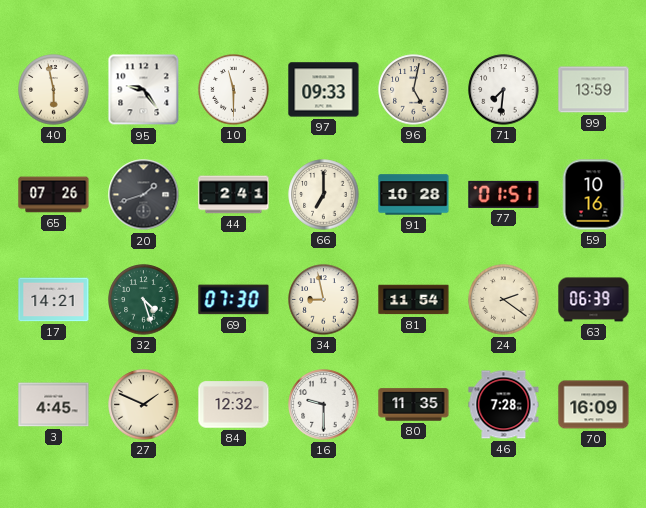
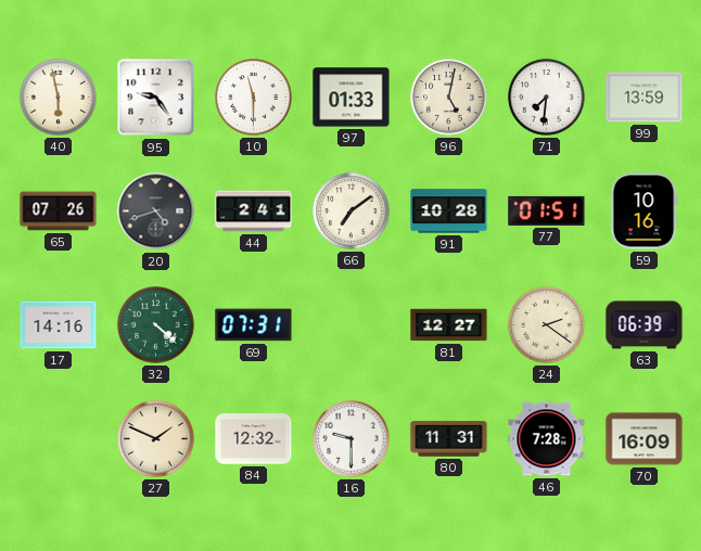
97: 09:33 -> 01:33
20: 1:42 -> 4:42
66: 7:00 -> 7:09
17: 14:21 -> 14:16
32: 4:27 -> 4:22
69: 07:30 -> 07:31
34: 8:58 -> none
81: 11:54 -> 12:27
3: 4:45 -> none
80: 11:35 -> 11:31
